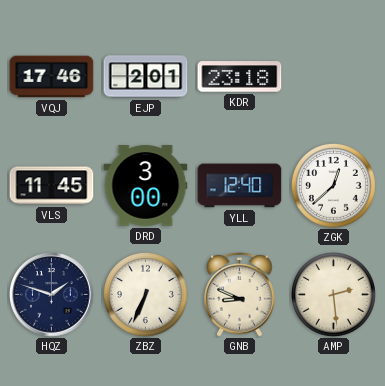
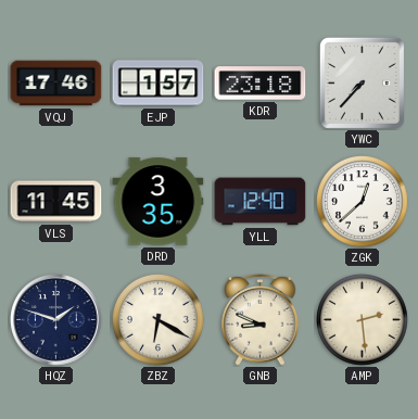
EJP: 2:01 -> 1:57
YWC: none -> 7:37
DRD: 3:00 -> 3:35
ZBZ: 6:34 -> 6:20
